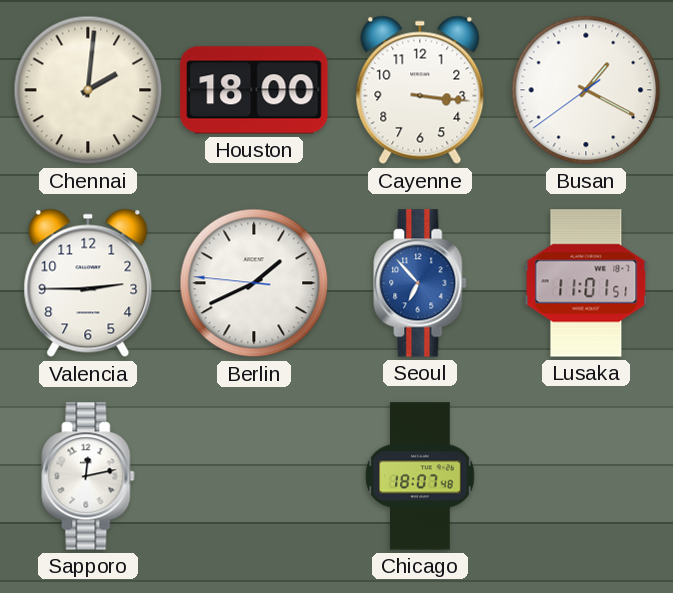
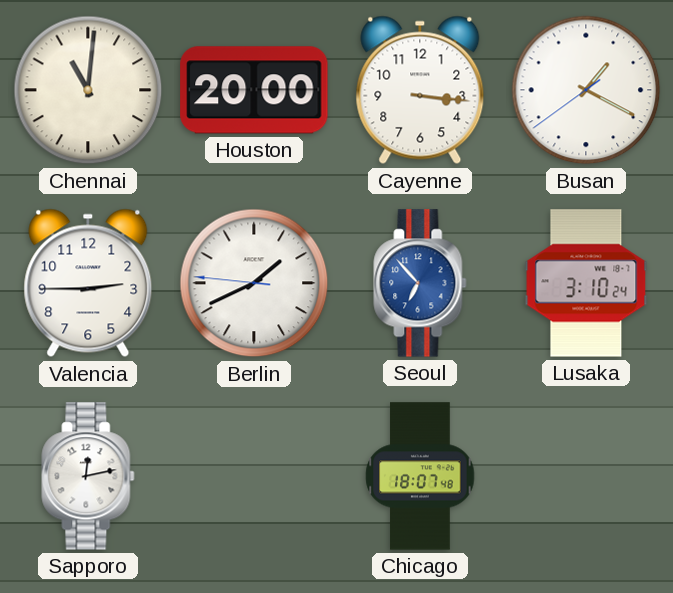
Chennai: 2:01 -> 11:01
Houston: 18:00 -> 20:00
Lusaka: 11:01 -> 3:10
